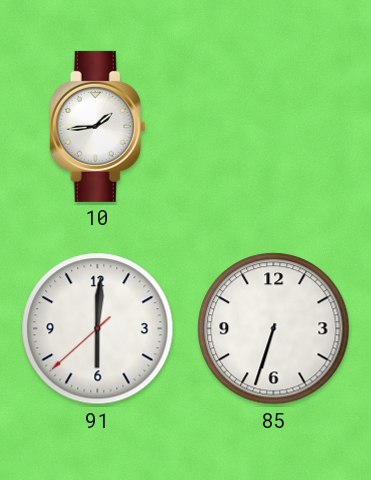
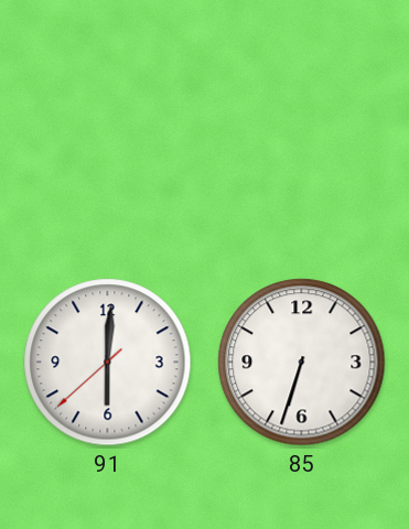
10: 1:44 -> none
